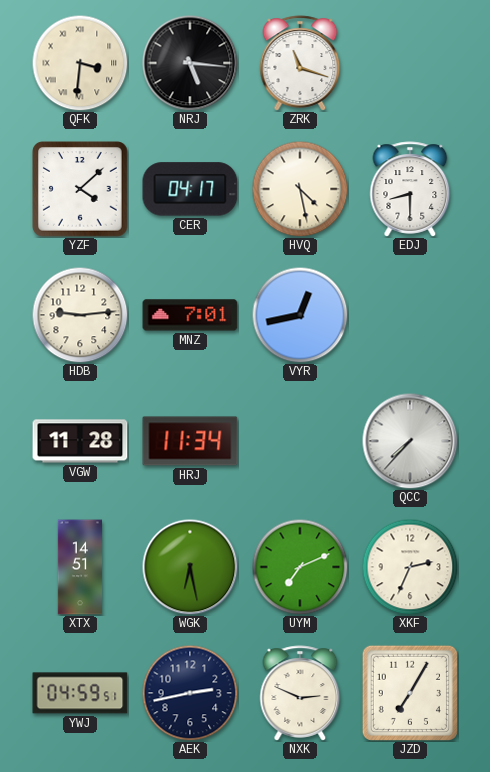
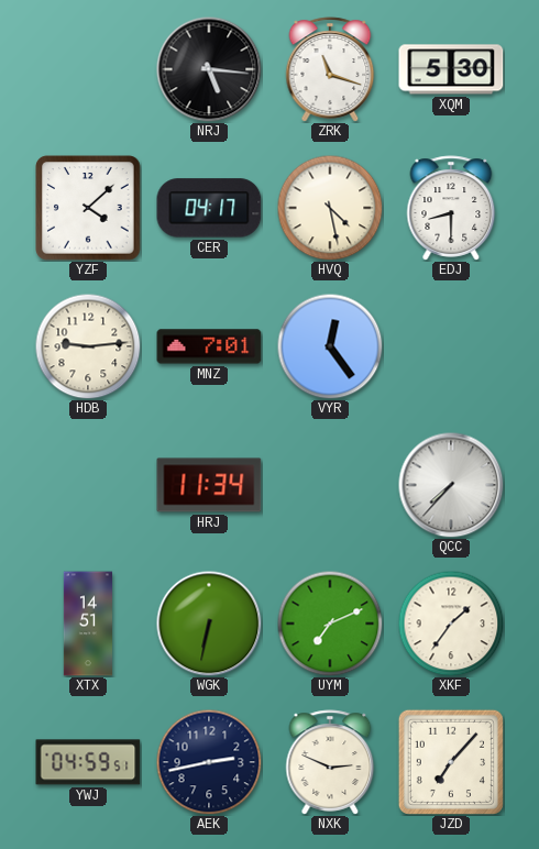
QFK: 3:31 -> none
XQM: none -> 5:30
VYR: 12:43 -> 12:24
VGW: 11:28 -> none
WGK: 6:28 -> 6:32
XKF: 2:34 -> 1:36
JZD: 7:05 -> 7:07
